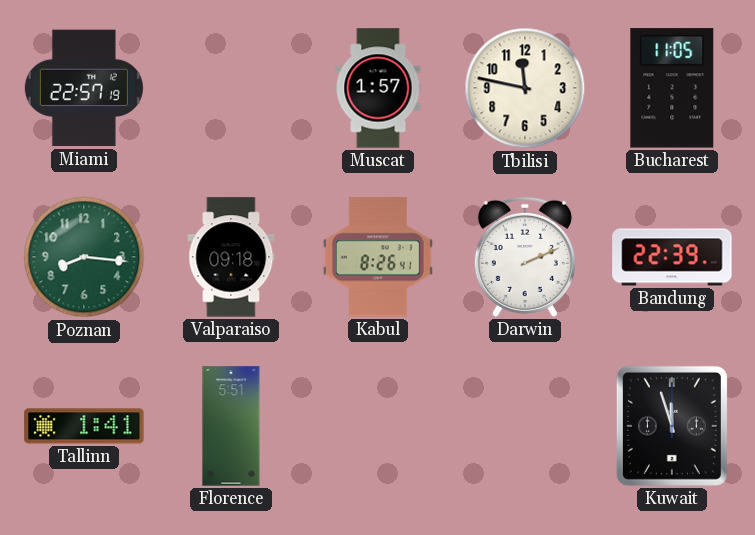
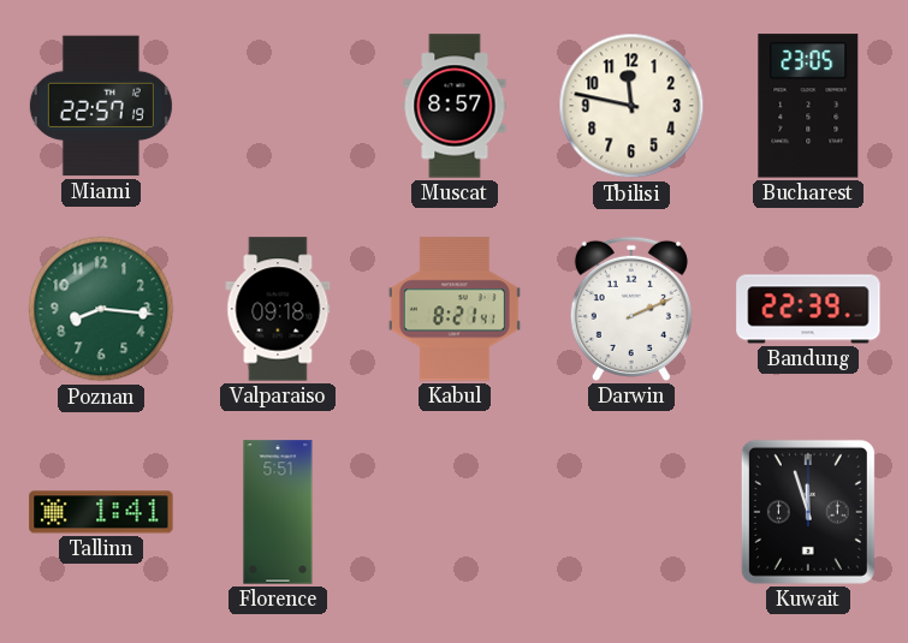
Muscat: 1:57 -> 8:57
Bucharest: 11:05 -> 23:05
Kabul: 8:26 -> 8:21
